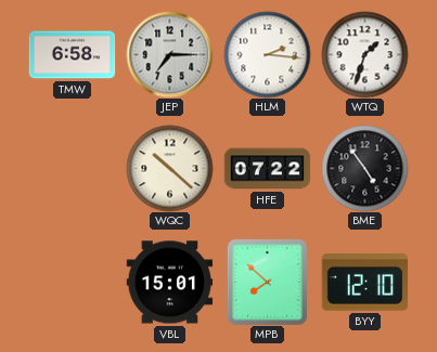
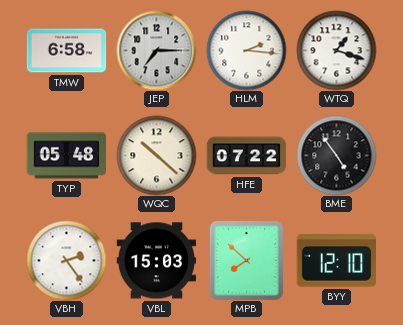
WTQ: 1:33 -> 1:18
TYP: none -> 05:48
VBH: none -> 2:24
VBL: 15:01 -> 15:03
